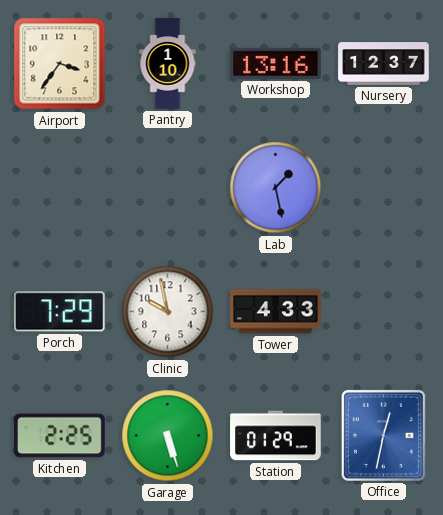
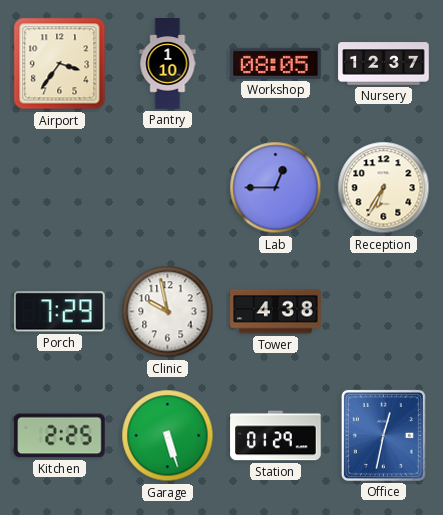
Workshop: 13:16 -> 08:05
Lab: 1:28 -> 12:45
Reception: none -> 6:35
Tower: 4:33 -> 4:38
